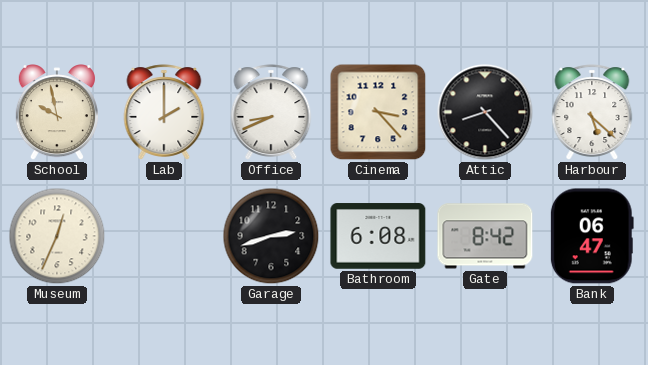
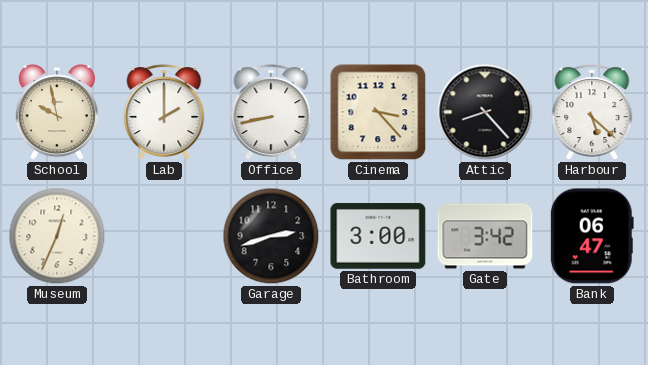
Office: 8:41 -> 8:43
Bathroom: 6:08 -> 3:00
Gate: 8:42 -> 3:42
